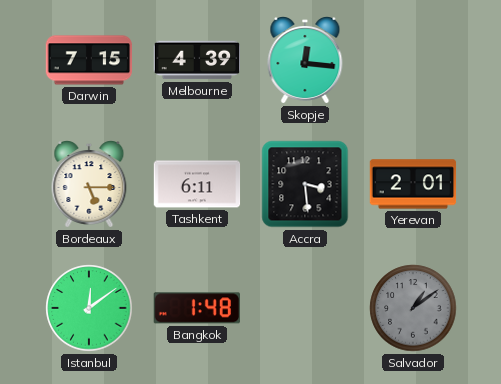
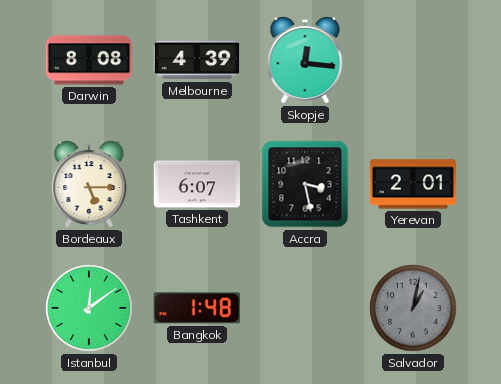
Darwin: 7:15 -> 8:08
Tashkent: 6:11 -> 6:07
Accra: 3:29 -> 3:28
Salvador: 1:09 -> 1:02
